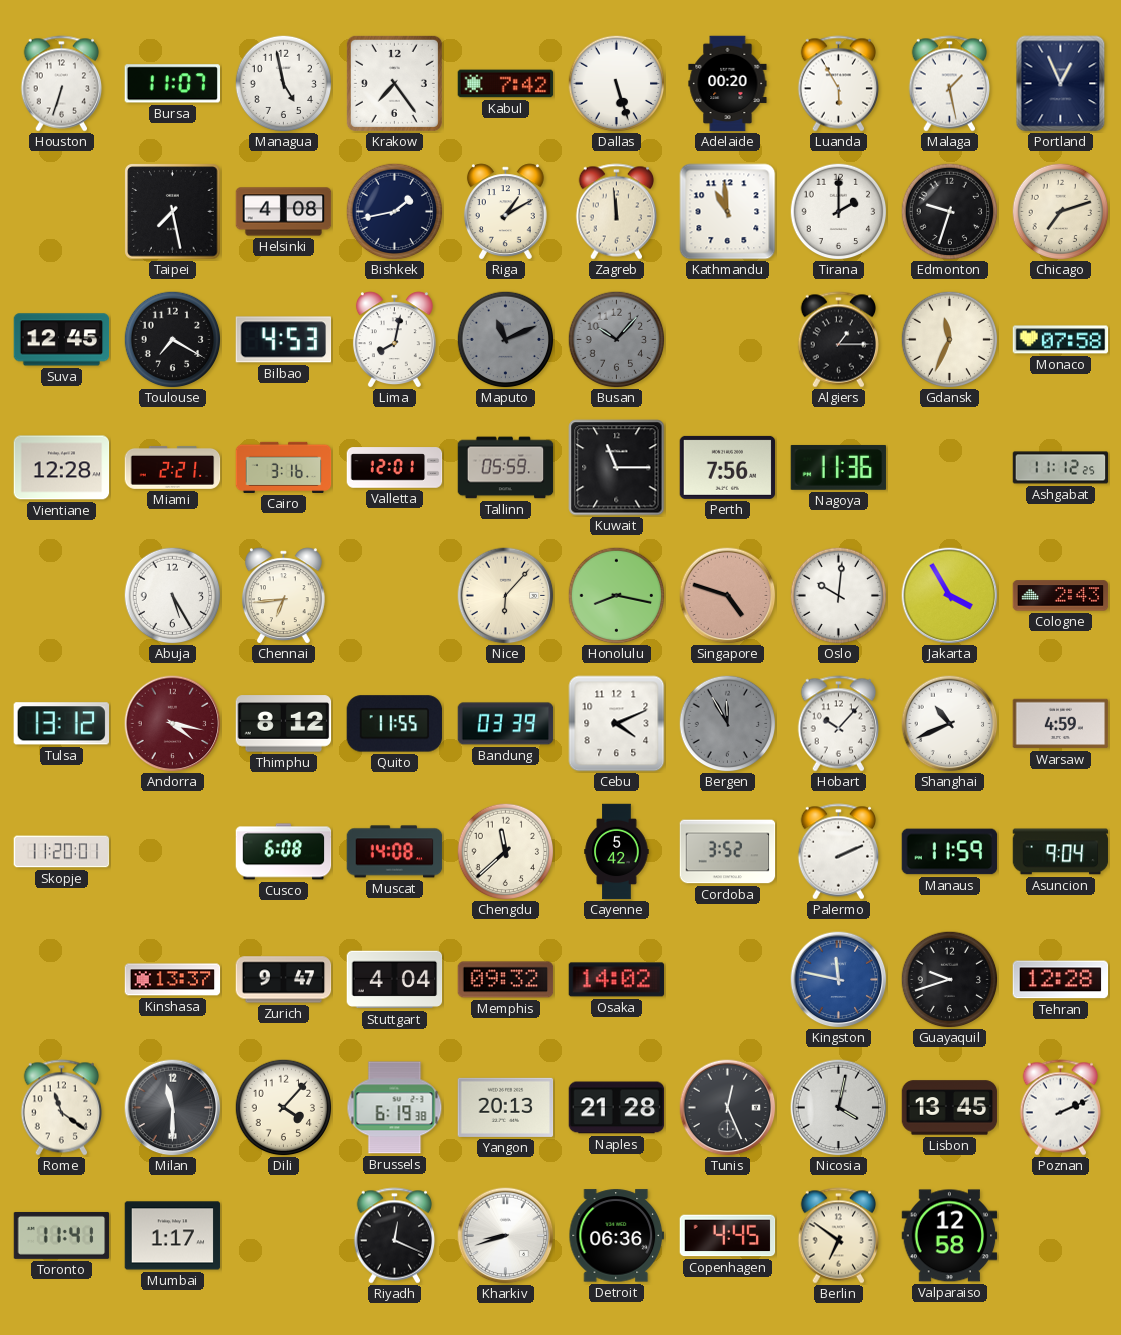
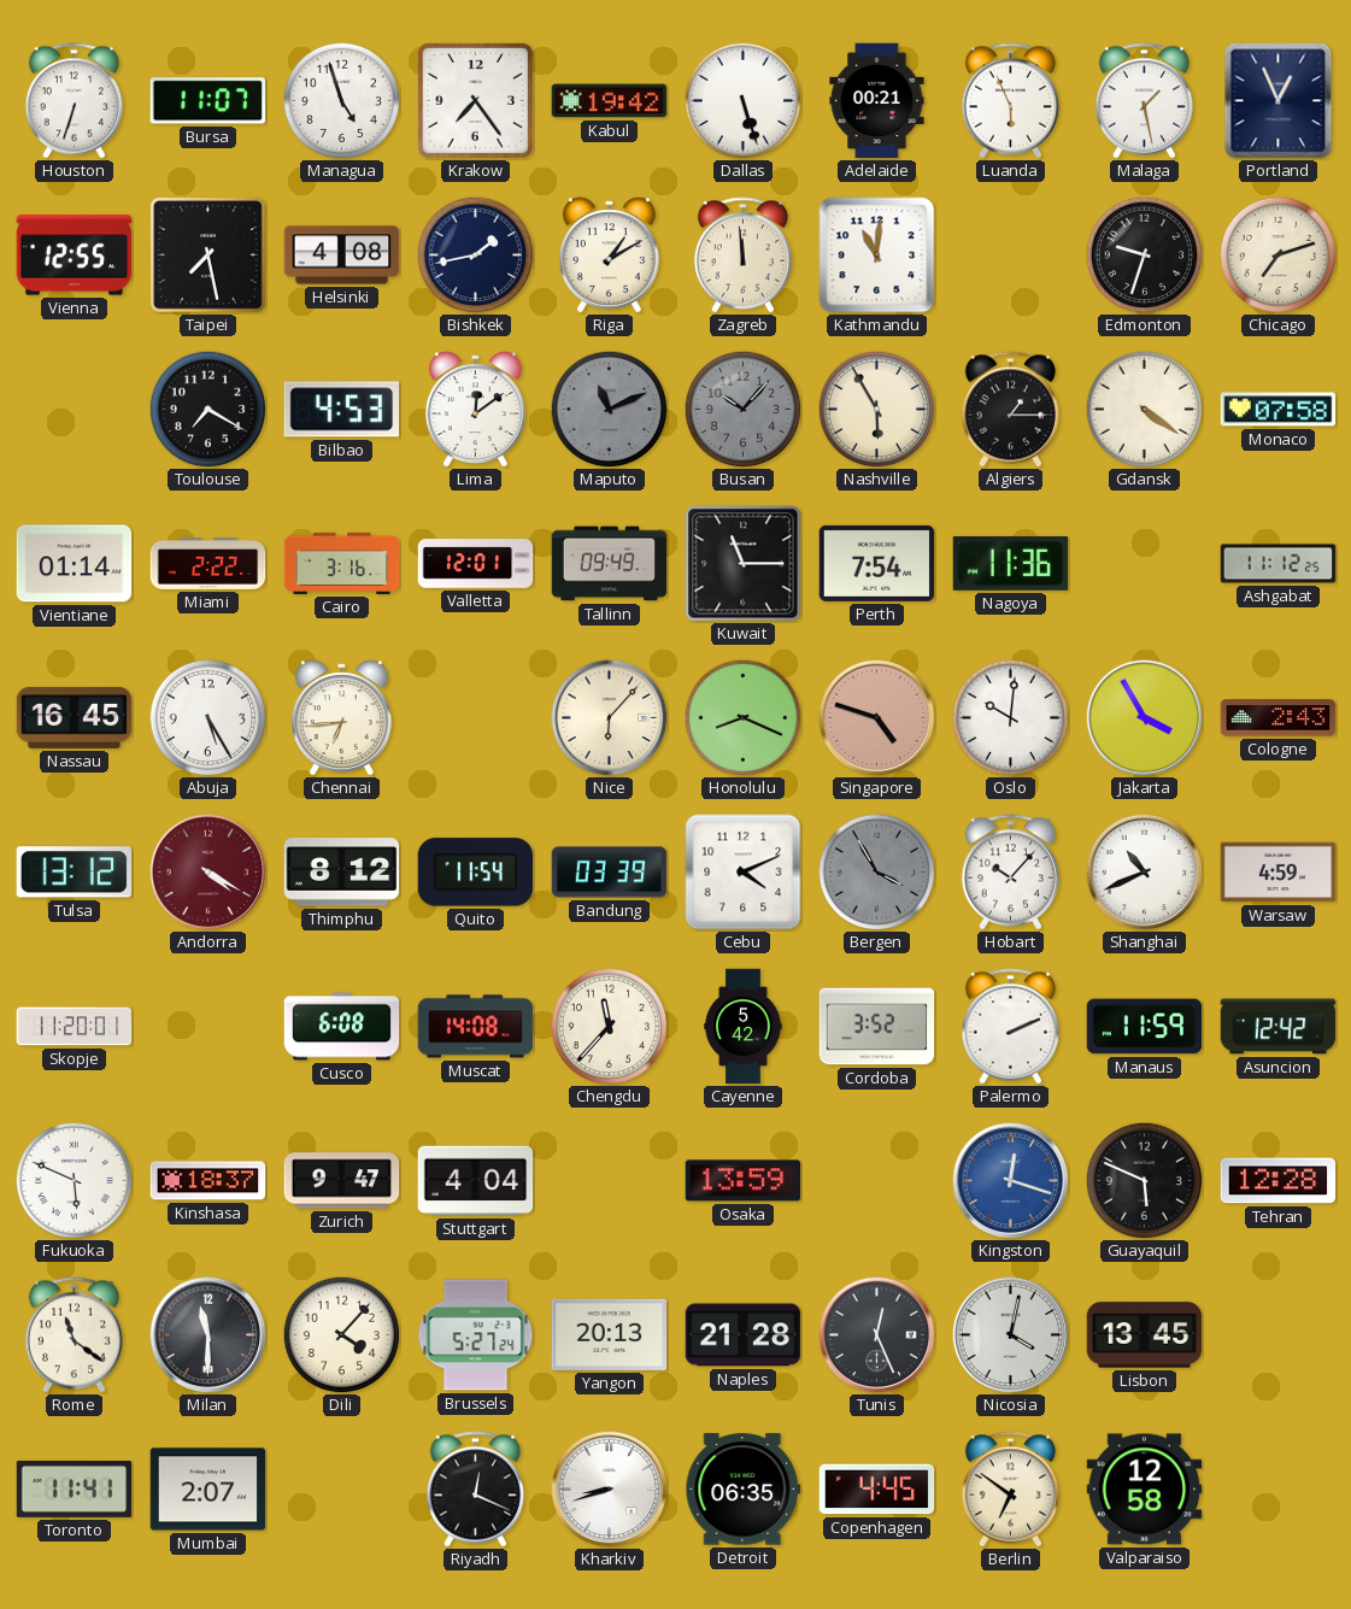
Managua: 4:58 -> 4:57
Kabul: 7:42 -> 19:42
Adelaide: 00:20 -> 00:21
Luanda: 5:55 -> 5:56
Vienna: none -> 12:55
Kathmandu: 10:59 -> 11:01
Tirana: 2:00 -> none
Suva: 12:45 -> none
Lima: 8:02 -> 12:09
Nashville: none -> 5:55
Gdansk: 11:34 -> 4:21
Vientiane: 12:28 -> 01:14
Miami: 2:21 -> 2:22
Tallinn: 05:59 -> 09:49
Perth: 7:56 -> 7:54
Nassau: none -> 16:45
Honolulu: 8:17 -> 8:19
Andorra: 4:17 -> 4:20
Quito: 11:55 -> 11:54
Bergen: 11:55 -> 3:55
Chengdu: 11:38 -> 11:37
Asuncion: 9:04 -> 12:42
Fukuoka: none -> 5:49
Kinshasa: 13:37 -> 18:37
Memphis: 09:32 -> none
Osaka: 14:02 -> 13:59
Kingston: 11:47 -> 12:18
Guayaquil: 9:42 -> 5:49
Brussels: 6:19 -> 5:27
Poznan: 2:11 -> none
Mumbai: 1:17 -> 2:07
Detroit: 06:36 -> 06:35
